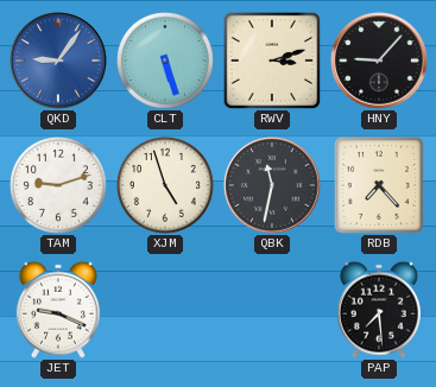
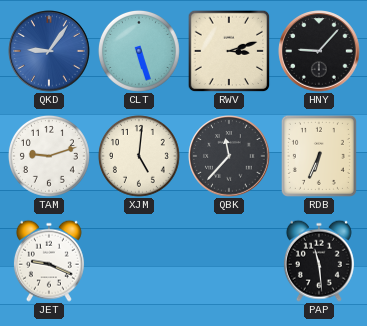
XJM: 4:57 -> 5:01
QBK: 11:32 -> 11:37
RDB: 7:23 -> 6:34
PAP: 7:29 -> 11:29
